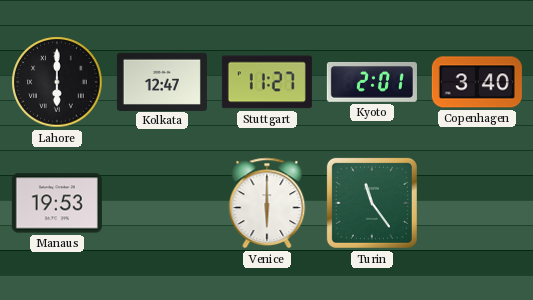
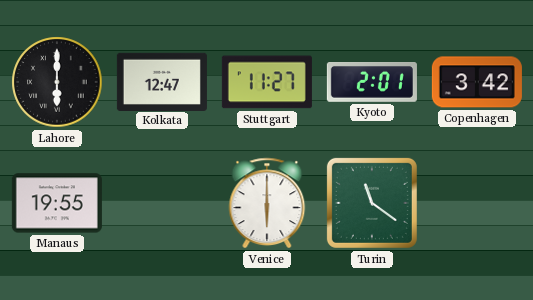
Copenhagen: 3:40 -> 3:42
Manaus: 19:53 -> 19:55
Turin: 11:24 -> 11:21
